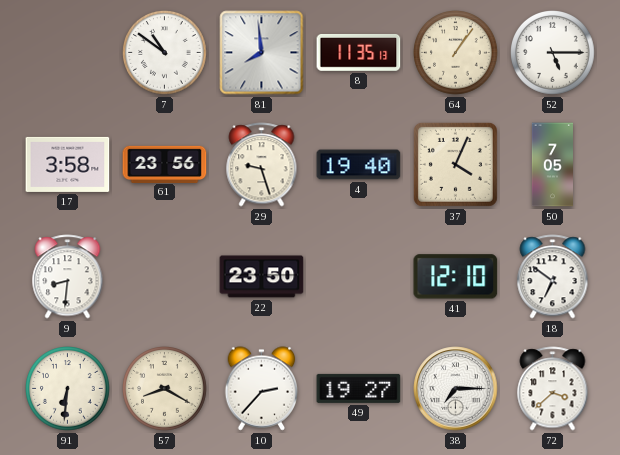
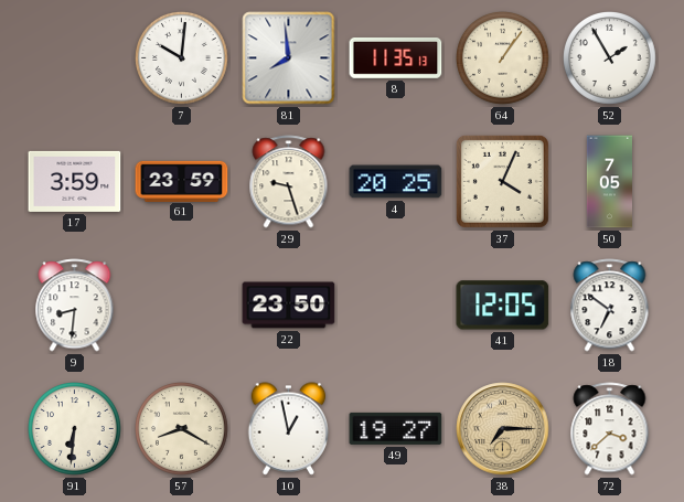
7: 10:51 -> 10:01
52: 5:15 -> 1:55
17: 3:58 -> 3:59
61: 23:56 -> 23:59
4: 19:40 -> 20:25
41: 12:10 -> 12:05
10: 2:37 -> 12:58
38 dial: white -> champagne
